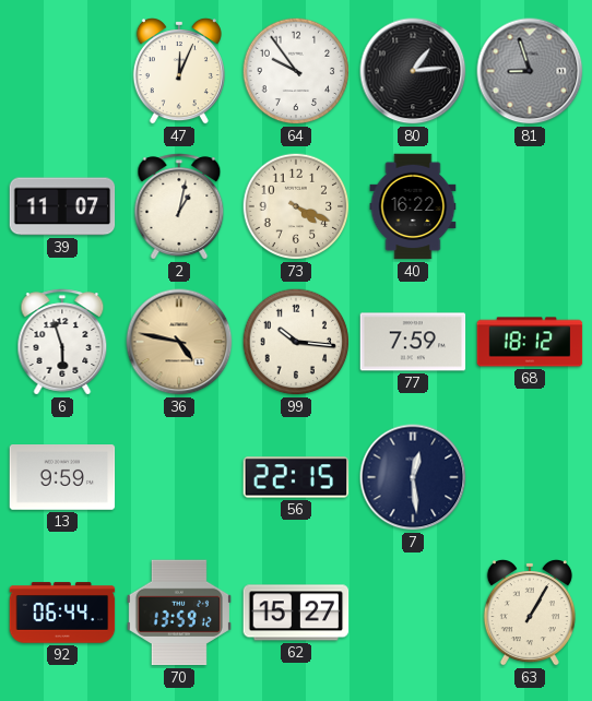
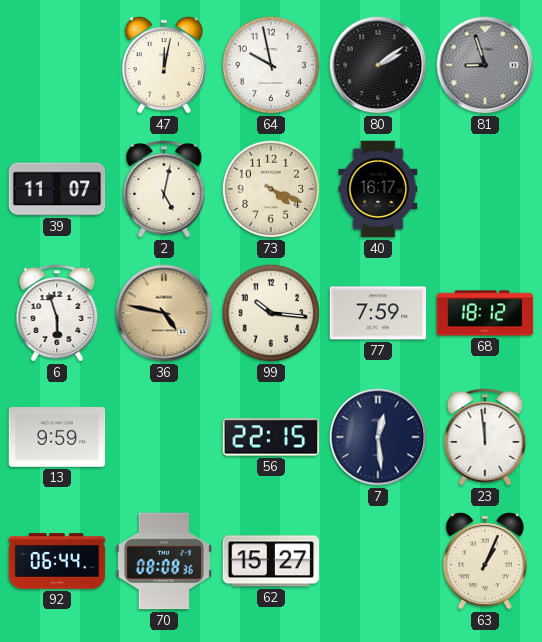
47: 12:04 -> 12:02
64: 9:54 -> 9:58
80: 1:14 -> 2:09
2: 1:02 -> 5:02
40: 16:22 -> 16:17
23: none -> 11:59
70: 13:59 -> 08:08
63: 1:05 -> 1:04
